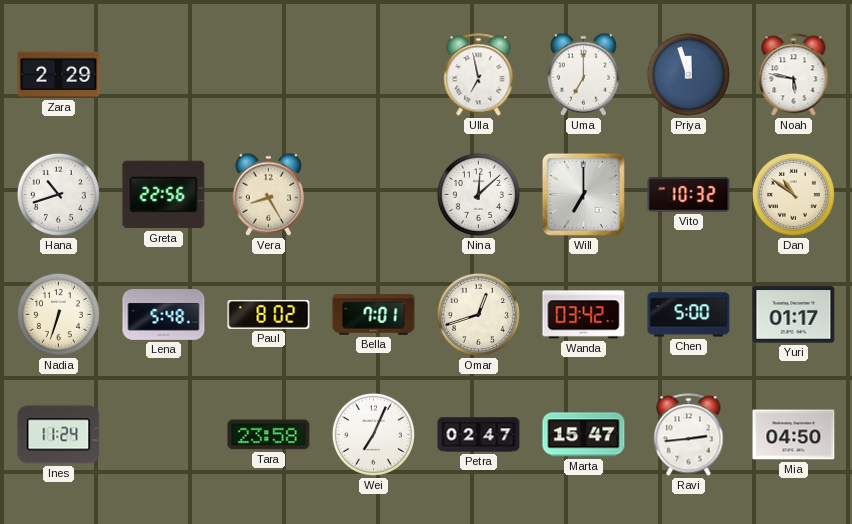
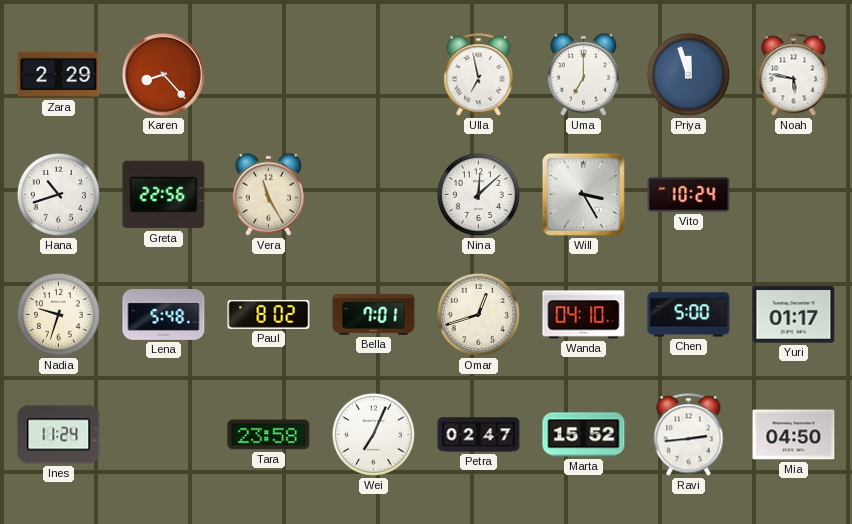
Karen: none -> 8:23
Vera: 8:25 -> 11:25
Will: 7:00 -> 3:25
Vito: 10:32 -> 10:24
Dan: 10:51 -> none
Nadia: 6:33 -> 9:33
Wanda: 03:42 -> 04:10
Marta: 15:47 -> 15:52
